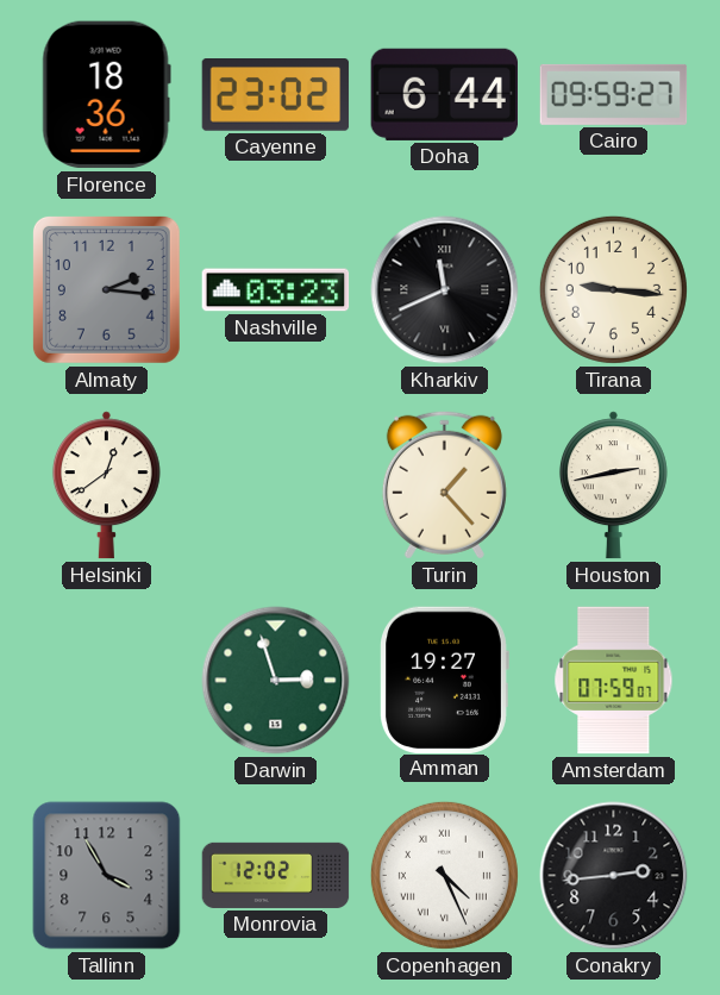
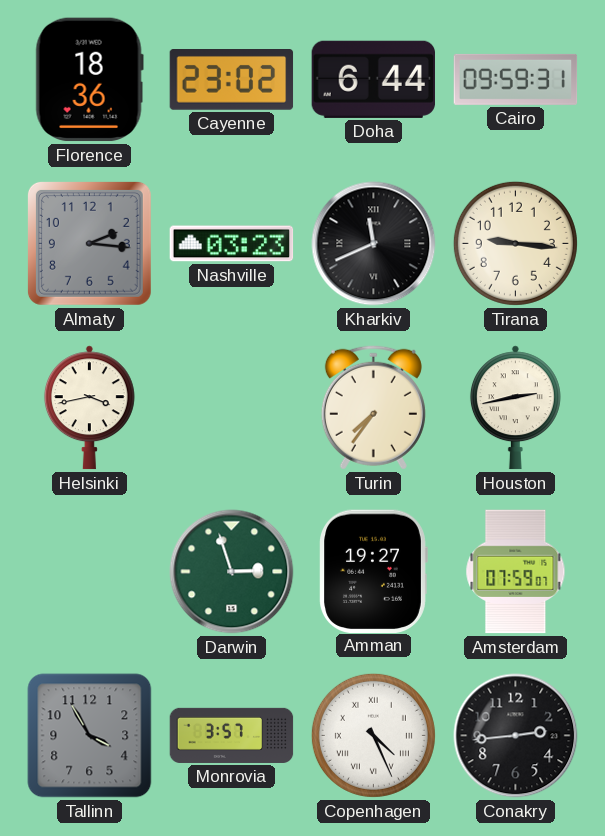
Cairo: 09:59:27 -> 09:59:31
Helsinki: 12:39 -> 3:43
Turin: 1:23 -> 7:36
Monrovia: 12:02 -> 3:57
